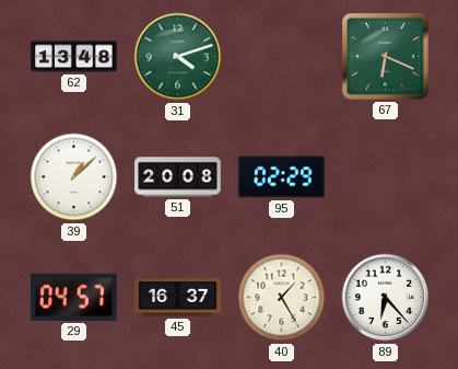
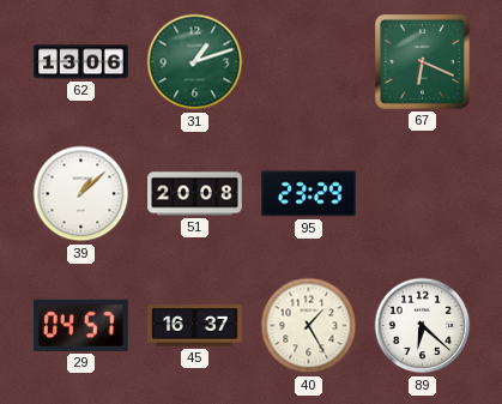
62: 13:48 -> 13:06
31: 4:12 -> 1:12
95: 02:29 -> 23:29
89: 6:23 -> 6:22
